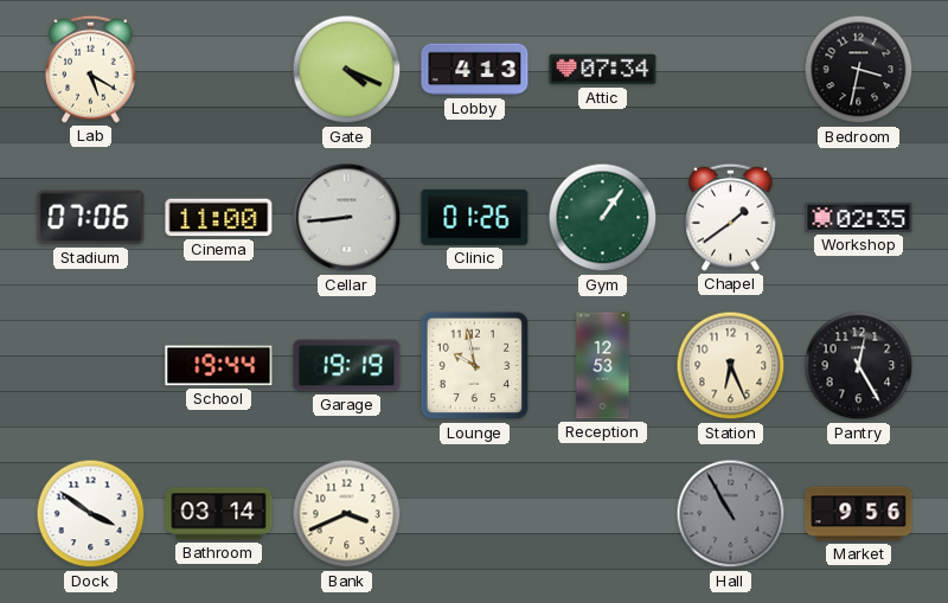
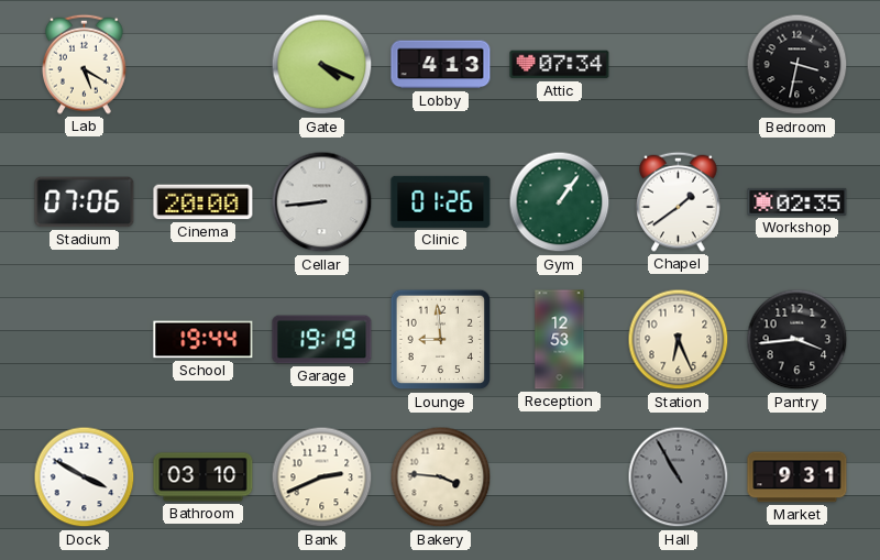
Cinema: 11:00 -> 20:00
Lounge: 9:58 -> 8:59
Pantry: 12:25 -> 3:44
Dock: 3:51 -> 3:50
Bathroom: 03:14 -> 03:10
Bank: 3:41 -> 2:41
Bakery: none -> 3:46
Market: 9:56 -> 9:31
